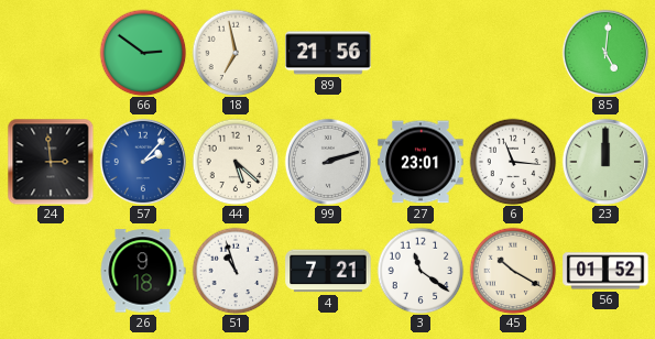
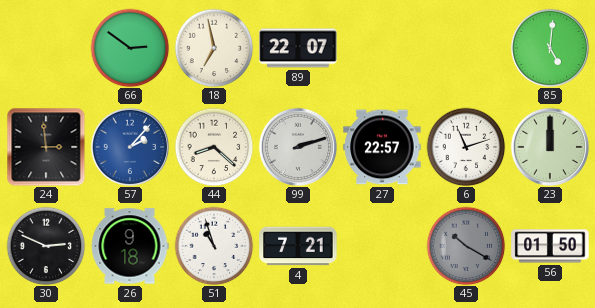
89: 21:56 -> 22:07
44: 5:22 -> 8:22
27: 23:01 -> 22:57
6: 11:16 -> 11:12
30: none -> 2:49
3: 11:21 -> none
45 dial: cream -> grey
56: 01:52 -> 01:50
